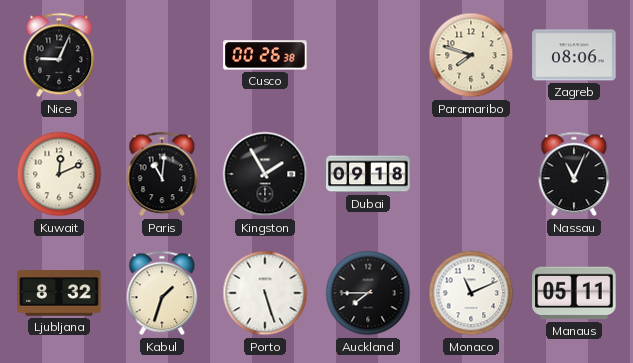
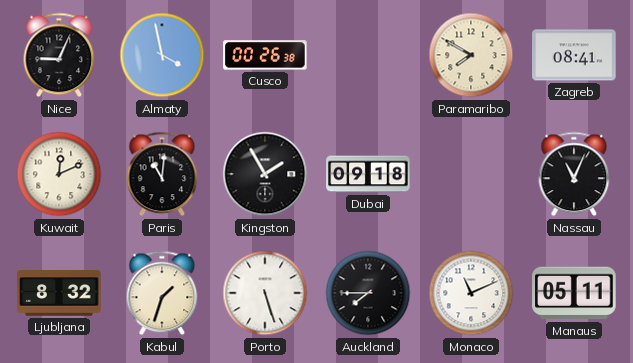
Almaty: none -> 3:58
Paramaribo: 7:48 -> 7:50
Zagreb: 08:06 -> 08:41
